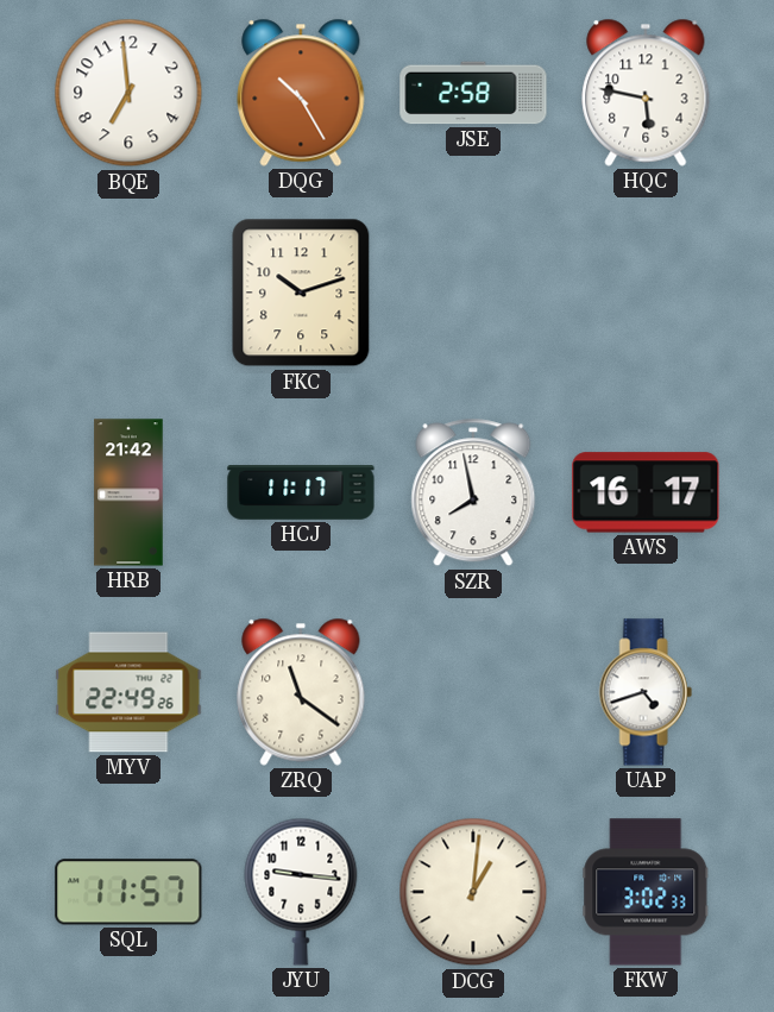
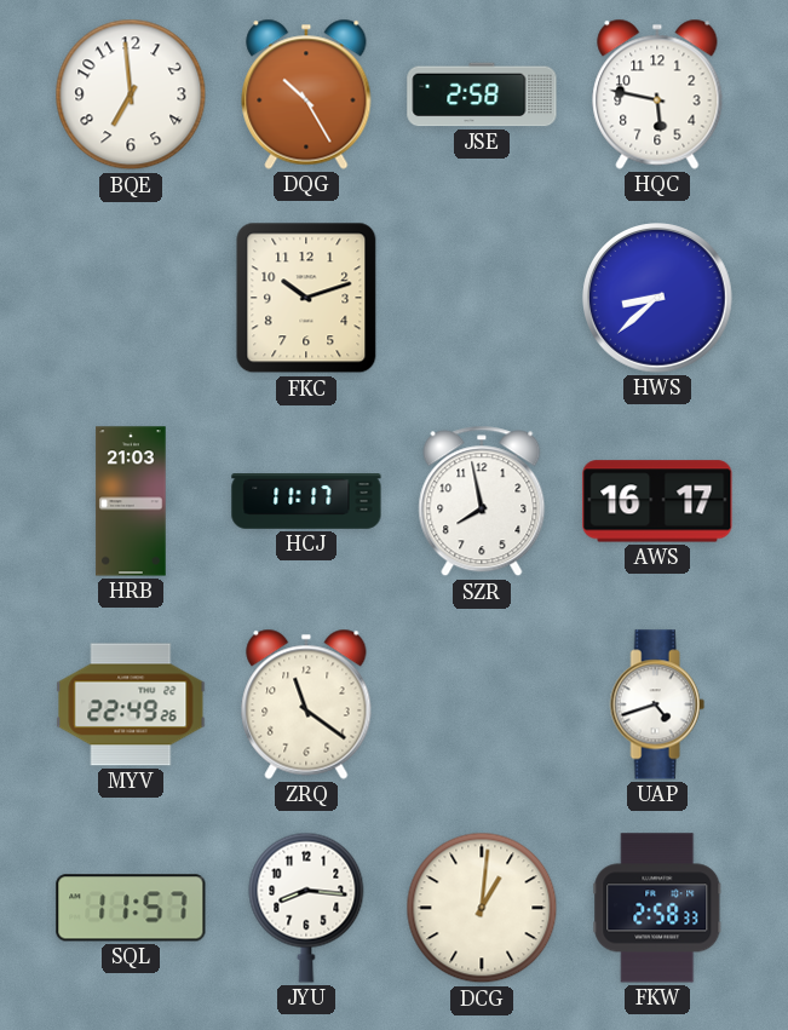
HWS: none -> 8:38
HRB: 21:42 -> 21:03
JYU: 9:16 -> 8:16
FKW: 3:02 -> 2:58
